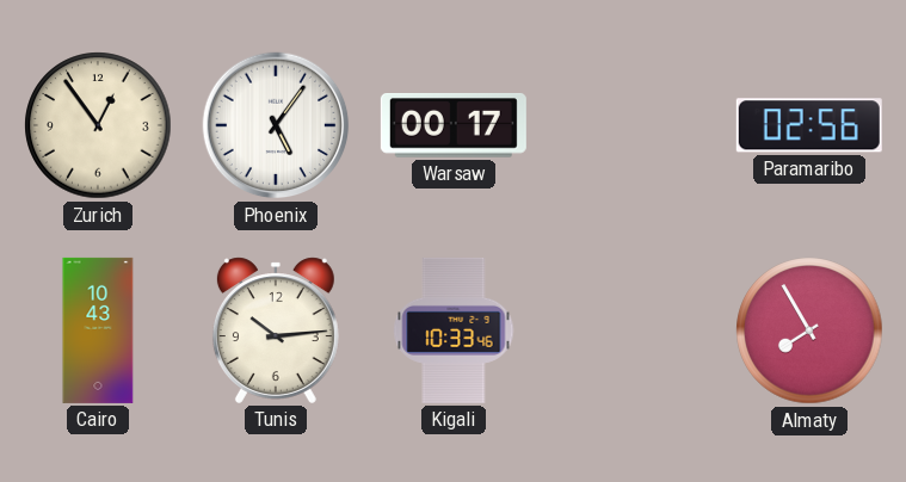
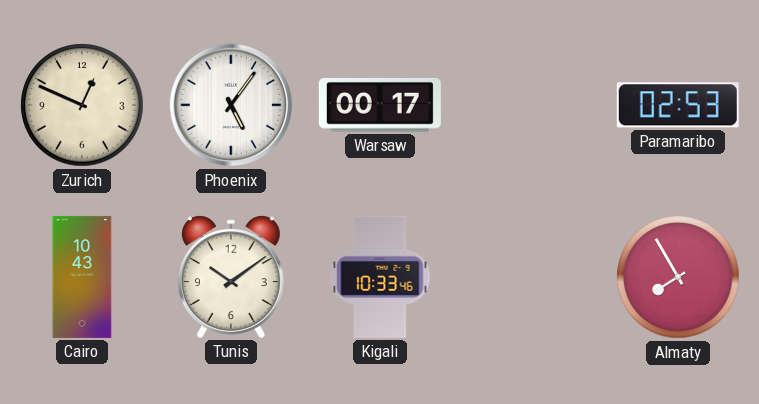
Zurich: 12:54 -> 12:49
Paramaribo: 02:56 -> 02:53
Tunis: 10:14 -> 10:09
